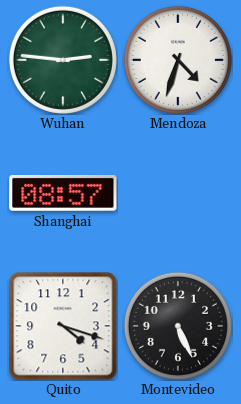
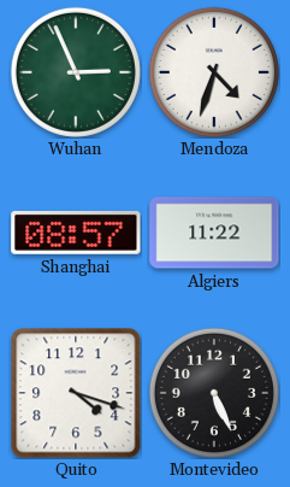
Wuhan: 2:46 -> 2:56
Algiers: none -> 11:22
